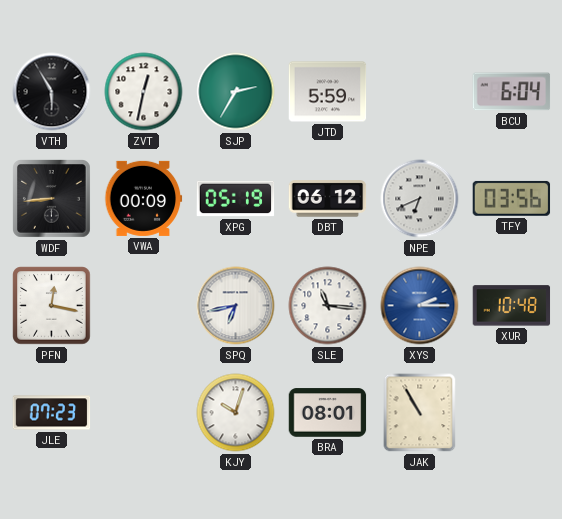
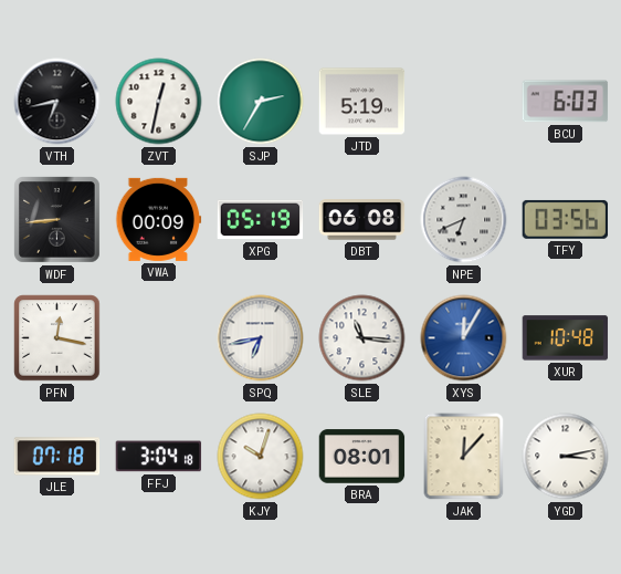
VTH: 5:55 -> 6:43
JTD: 5:59 -> 5:19
BCU: 6:04 -> 6:03
DBT: 06:12 -> 06:08
XYS: 2:15 -> 12:05
JLE: 07:23 -> 07:18
FFJ: none -> 3:04
JAK: 10:55 -> 12:07
YGD: none -> 3:13
